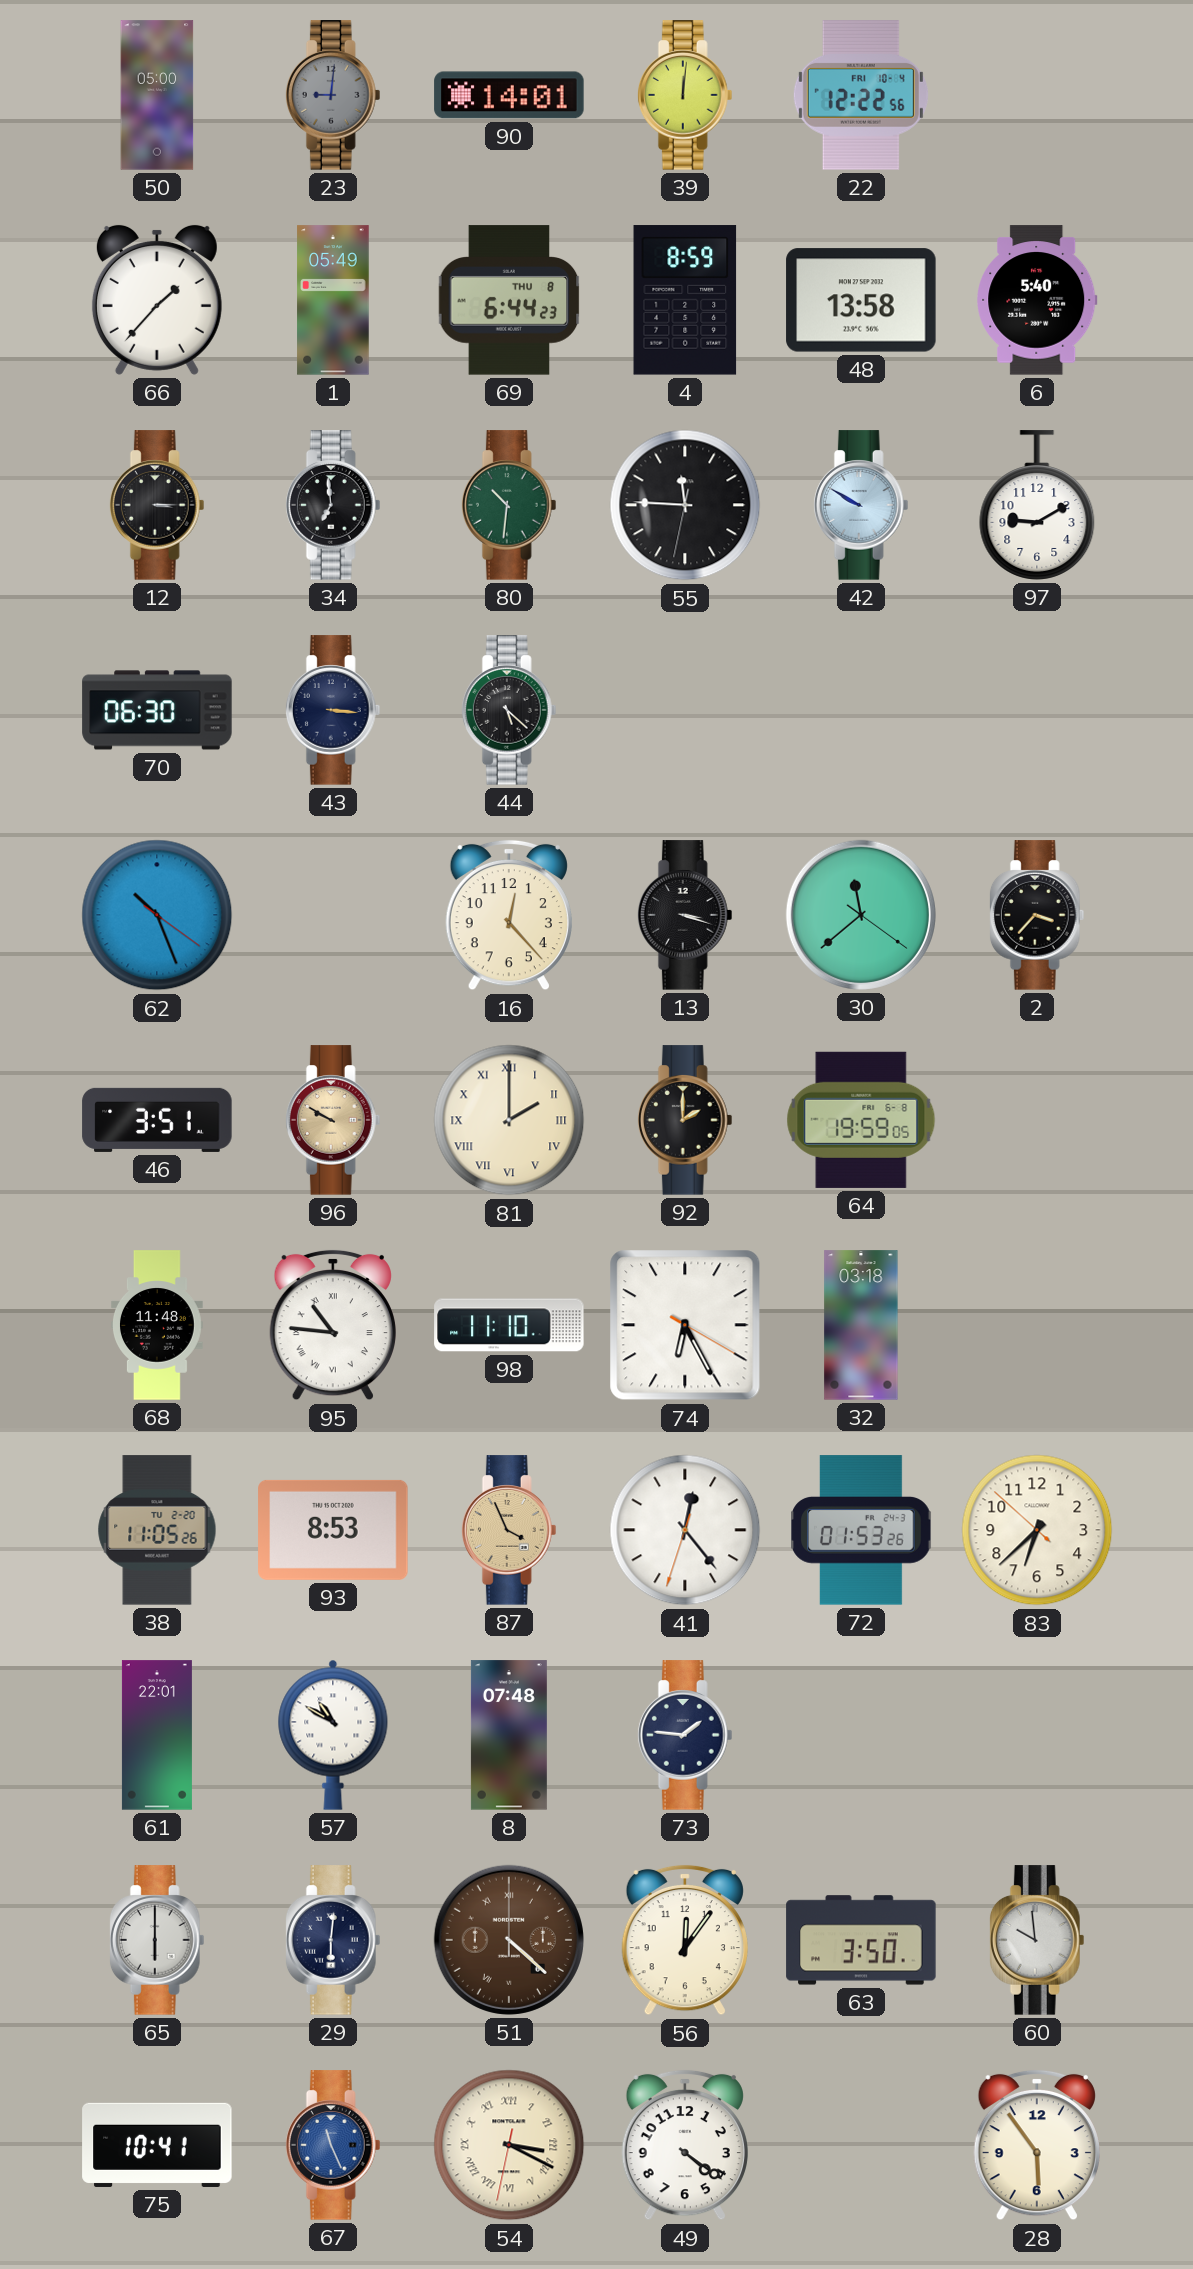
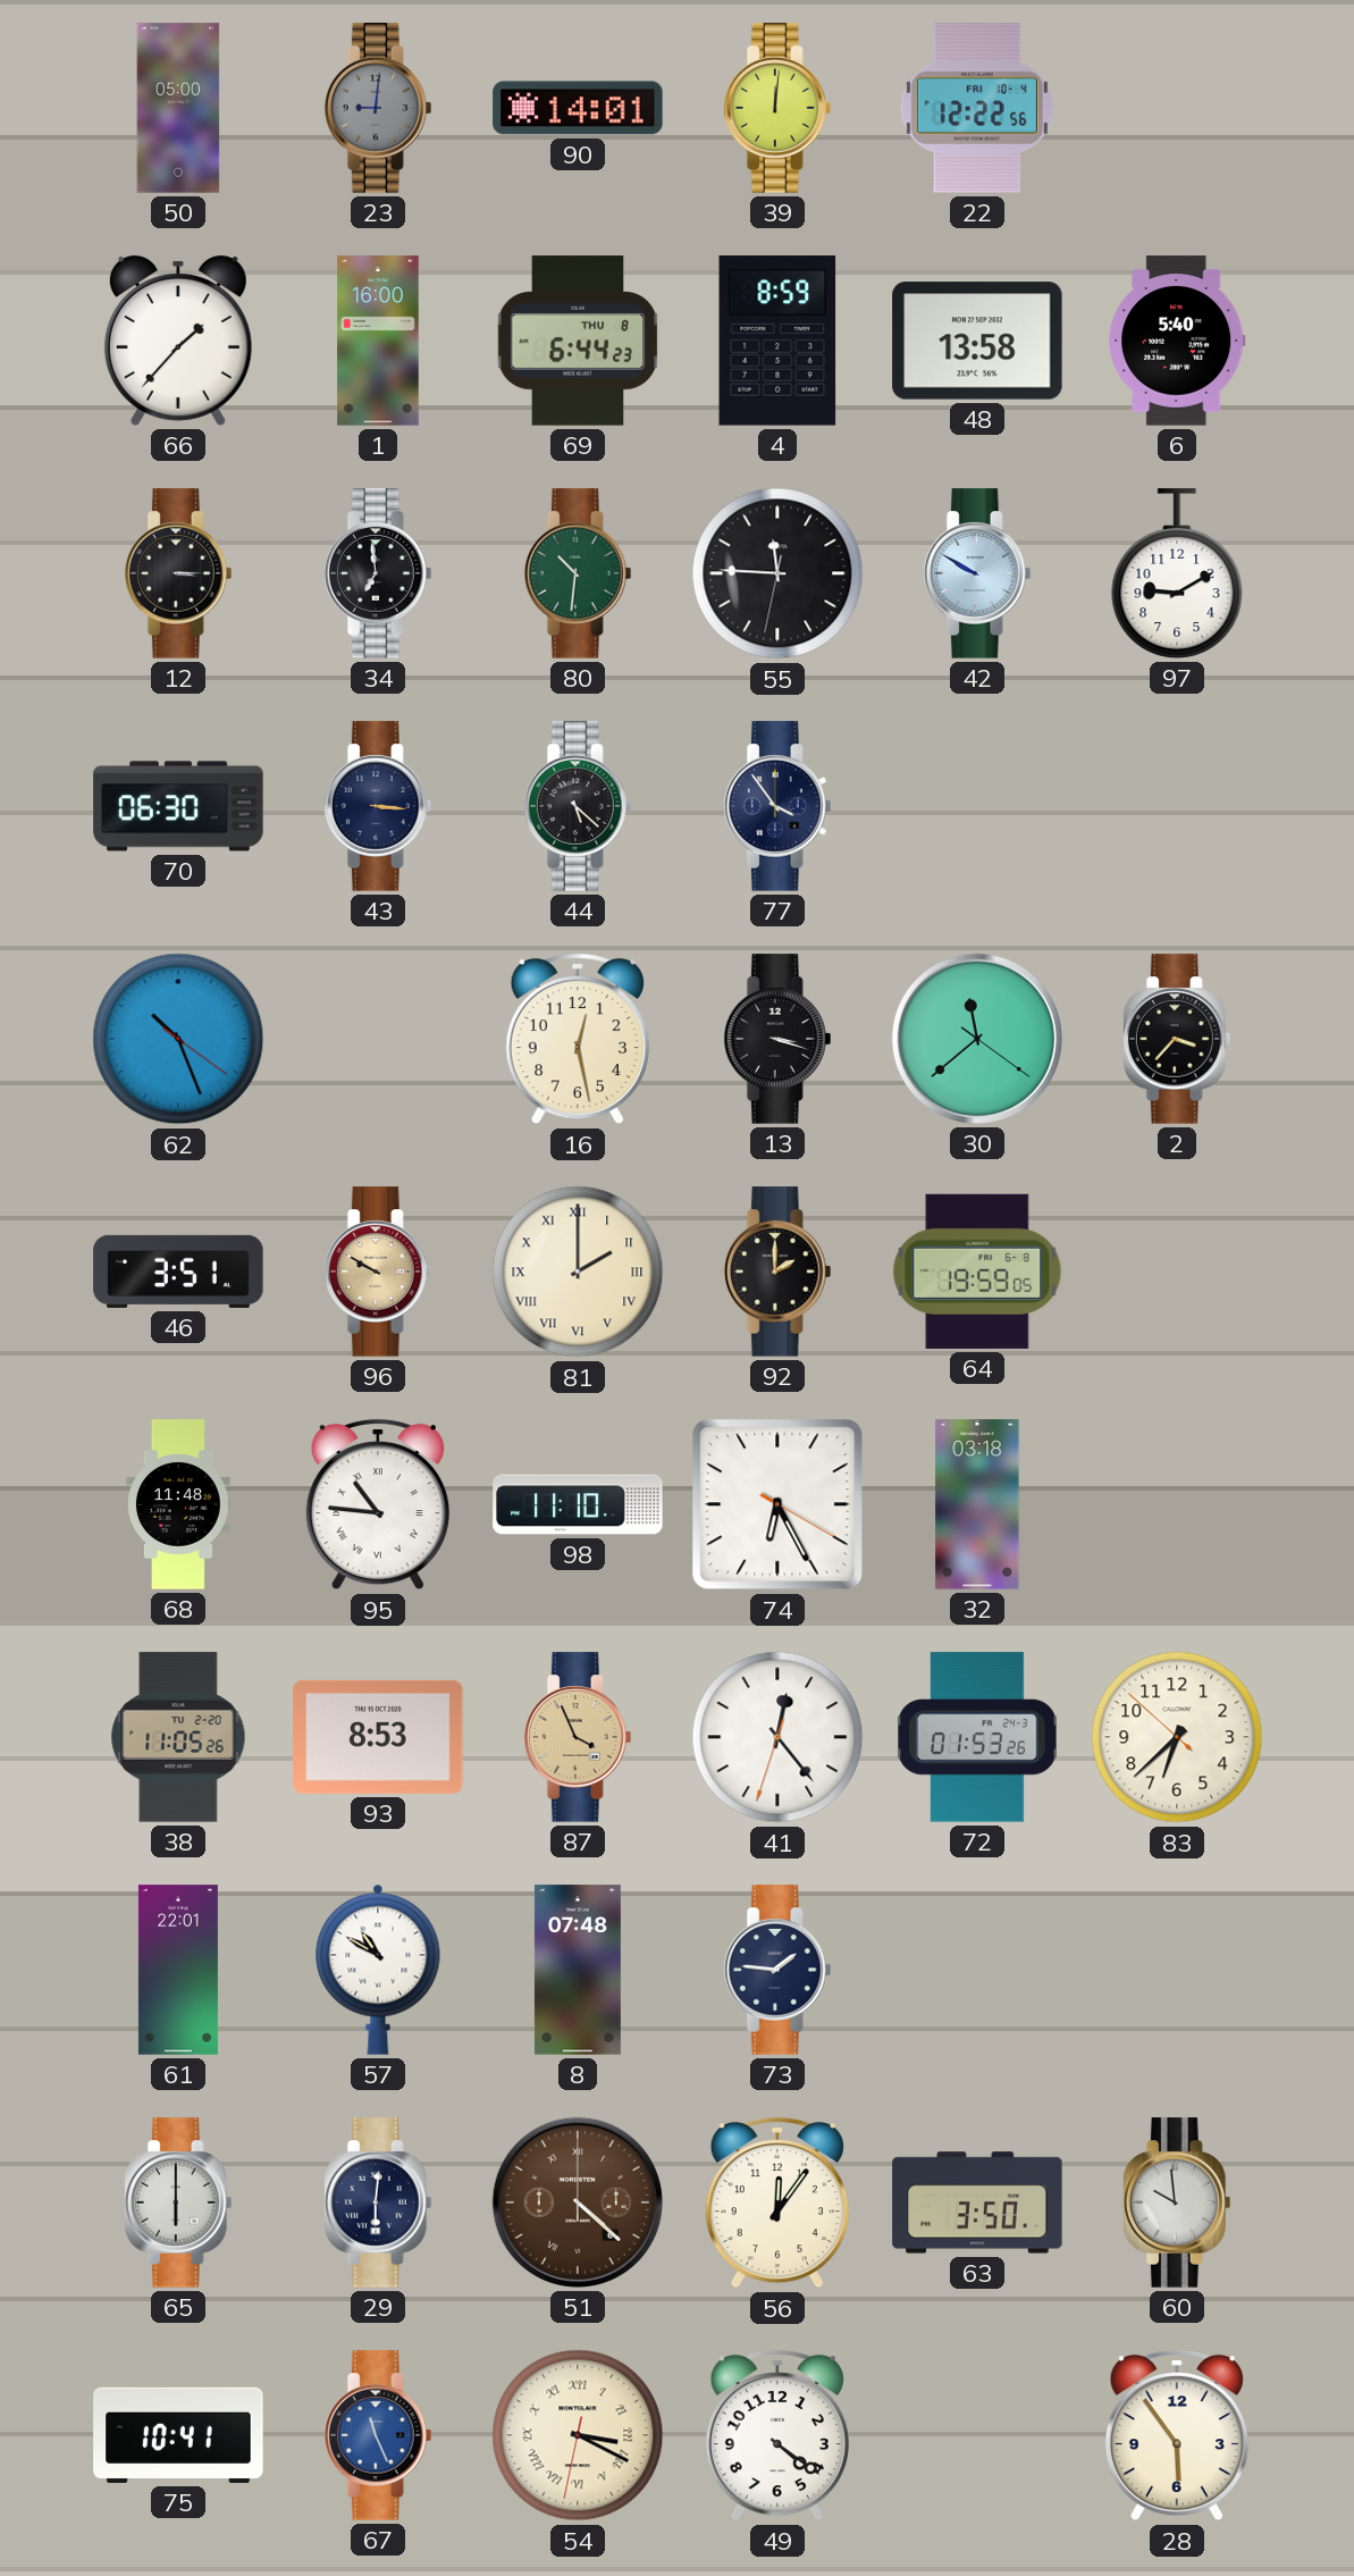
1: 05:49 -> 16:00
77: none -> 3:54
16: 12:23 -> 12:28
